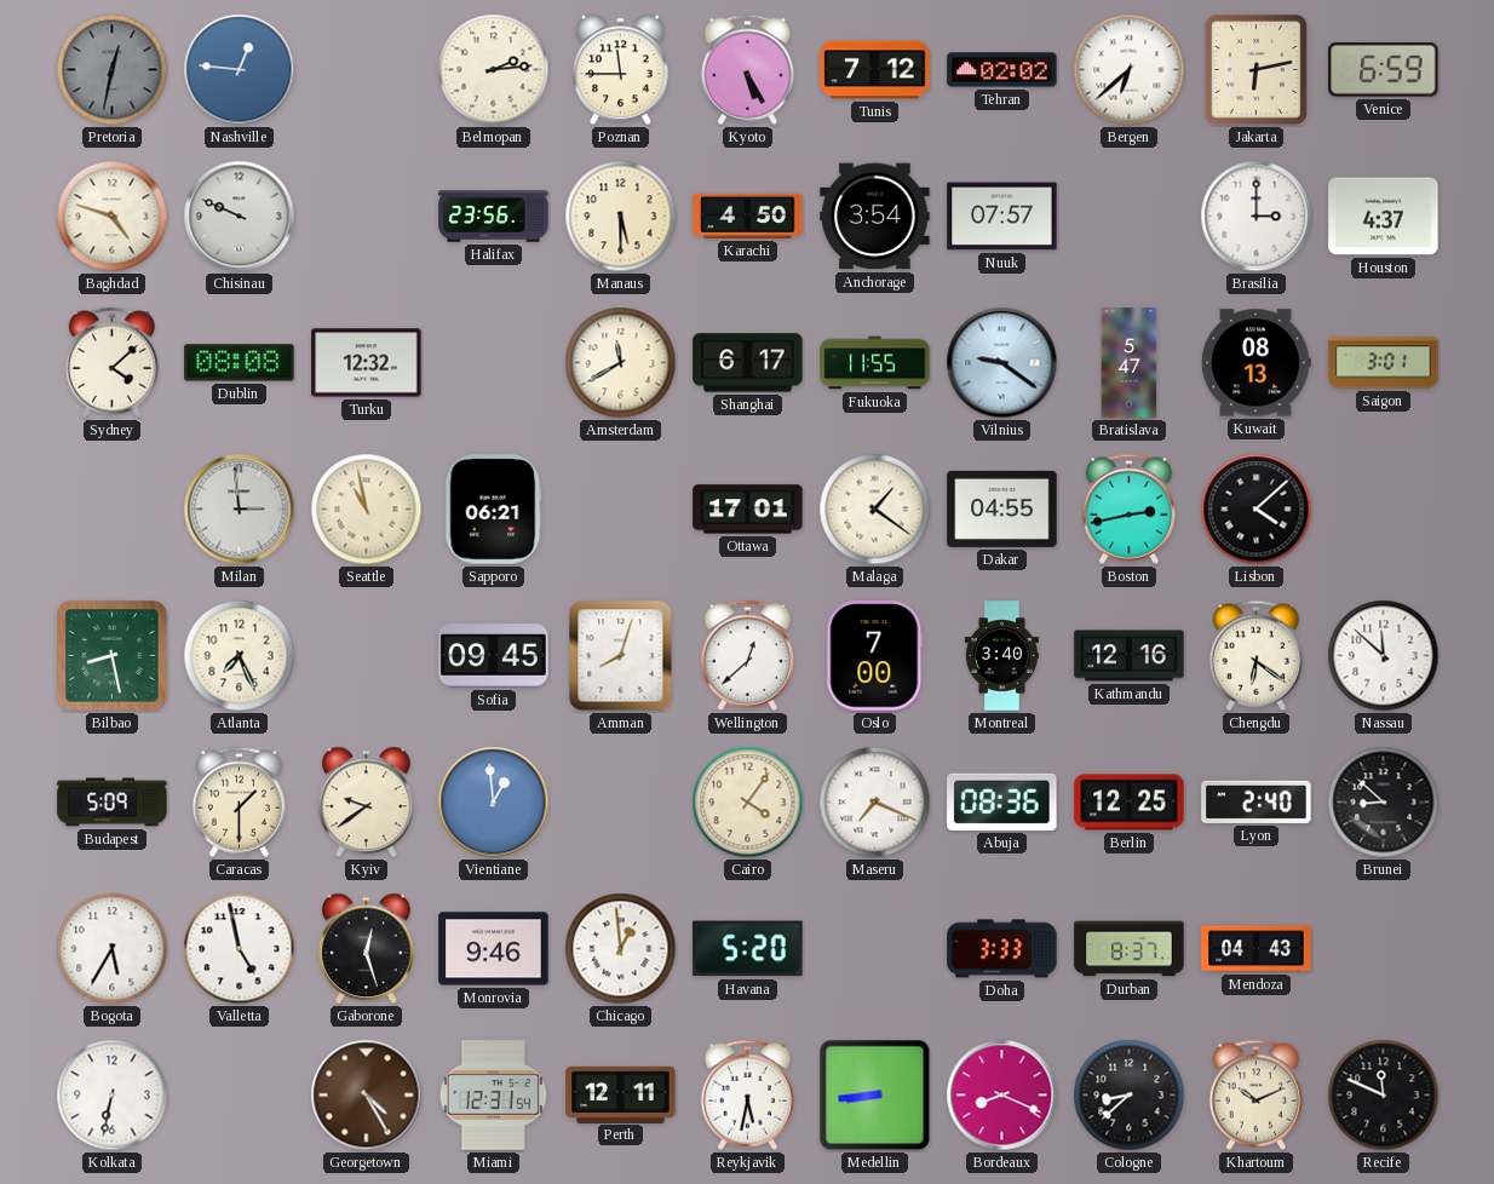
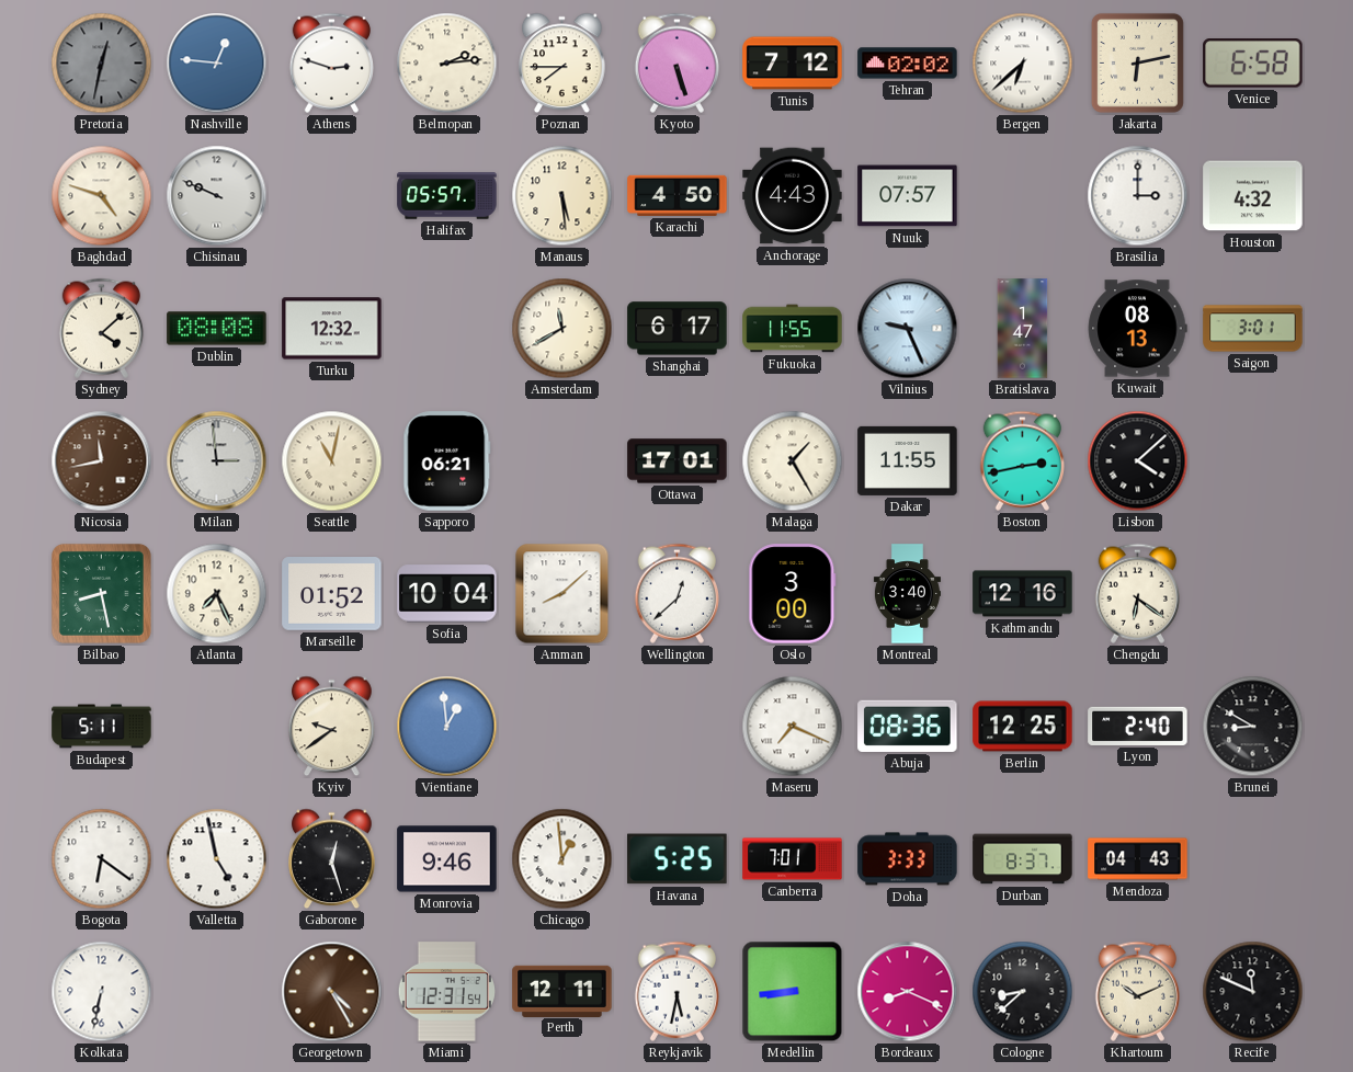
Athens: none -> 2:48
Poznan: 11:45 -> 7:45
Kyoto: 5:25 -> 5:27
Venice: 6:59 -> 6:58
Halifax: 23:56 -> 05:57
Manaus: 5:30 -> 5:29
Anchorage: 3:54 -> 4:43
Houston: 4:37 -> 4:32
Vilnius: 9:21 -> 9:26
Bratislava: 5:47 -> 1:47
Nicosia: none -> 11:43
Seattle: 10:58 -> 11:02
Malaga: 1:21 -> 1:25
Dakar: 04:55 -> 11:55
Marseille: none -> 01:52
Sofia: 09:45 -> 10:04
Amman: 8:03 -> 8:08
Oslo: 7:00 -> 3:00
Nassau: 11:52 -> none
Budapest: 5:09 -> 5:11
Caracas: 1:30 -> none
Cairo: 4:06 -> none
Brunei: 8:52 -> 8:50
Bogota: 5:35 -> 6:21
Havana: 5:20 -> 5:25
Canberra: none -> 7:01
